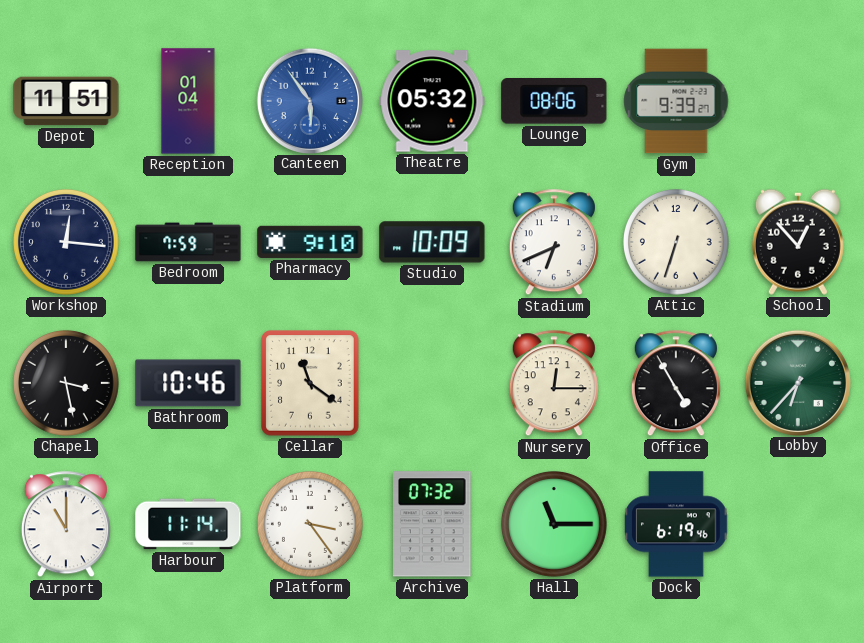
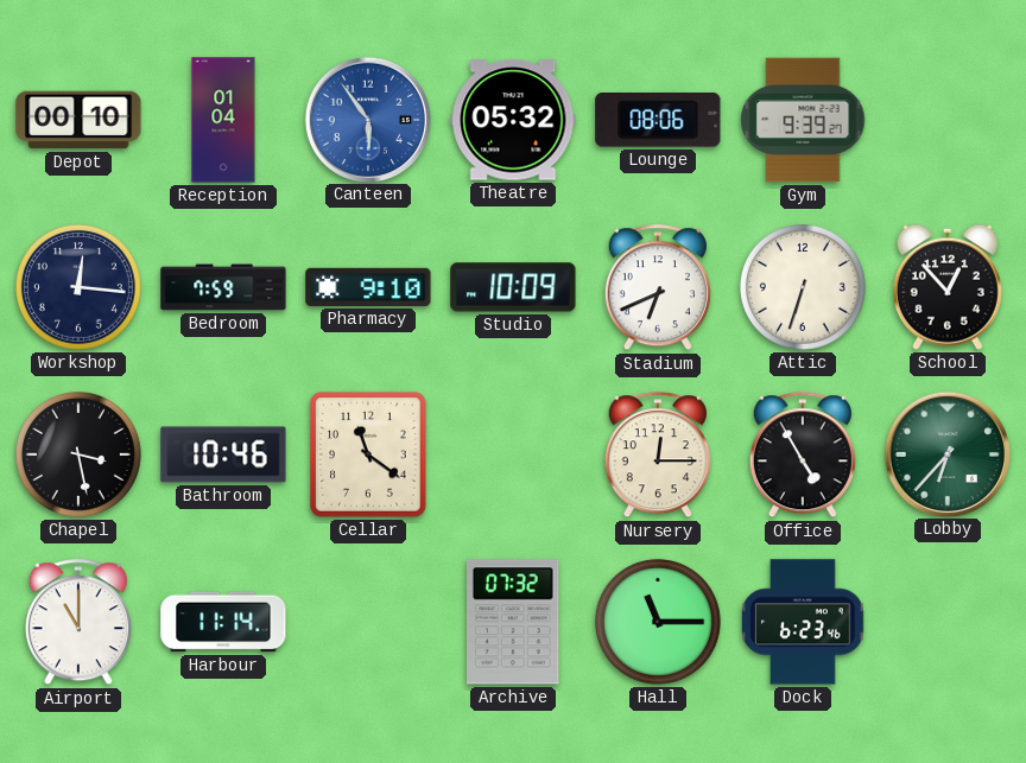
Depot: 11:51 -> 00:10
Platform: 3:24 -> none
Dock: 6:19 -> 6:23
